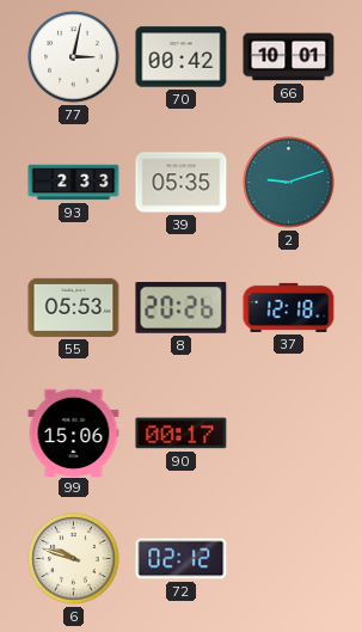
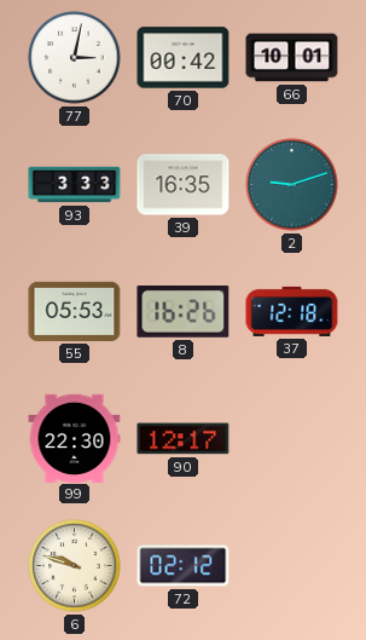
93: 2:33 -> 3:33
39: 05:35 -> 16:35
8: 20:26 -> 16:26
99: 15:06 -> 22:30
90: 00:17 -> 12:17
